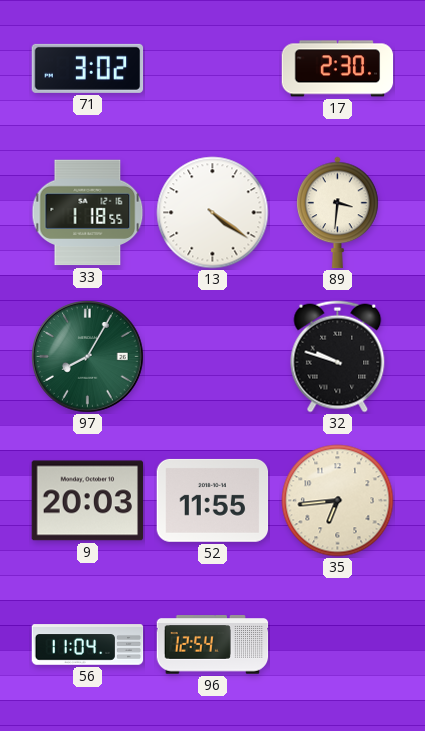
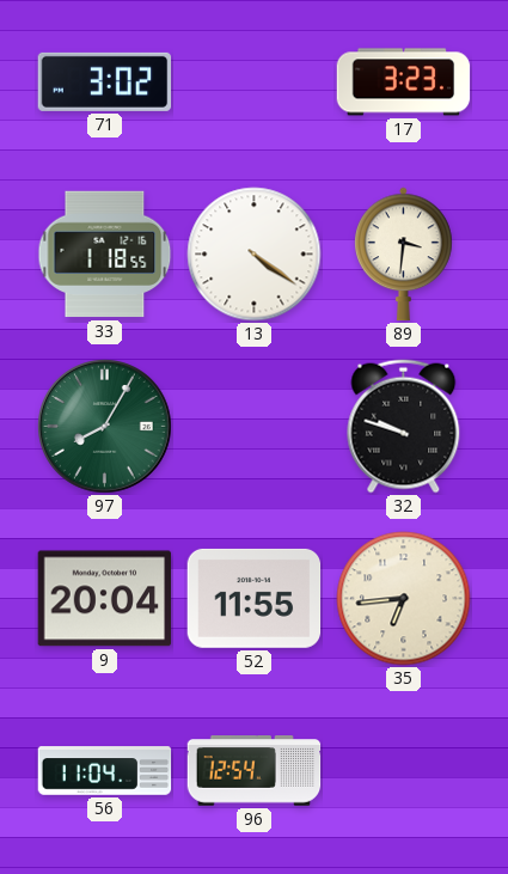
17: 2:30 -> 3:23
9: 20:03 -> 20:04
